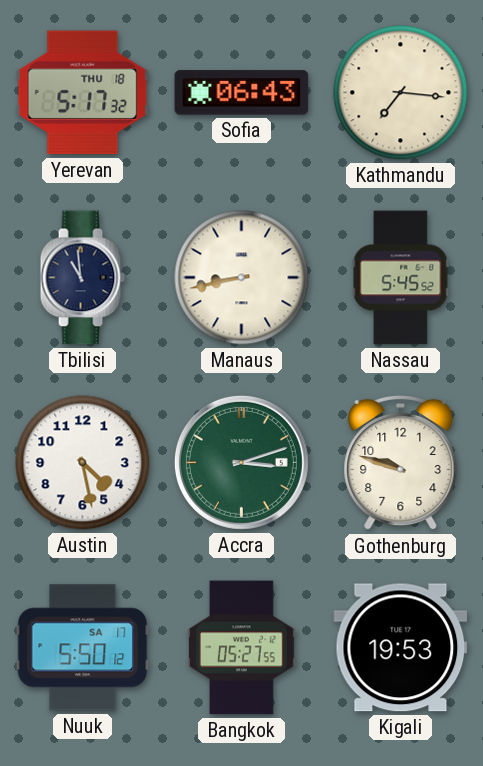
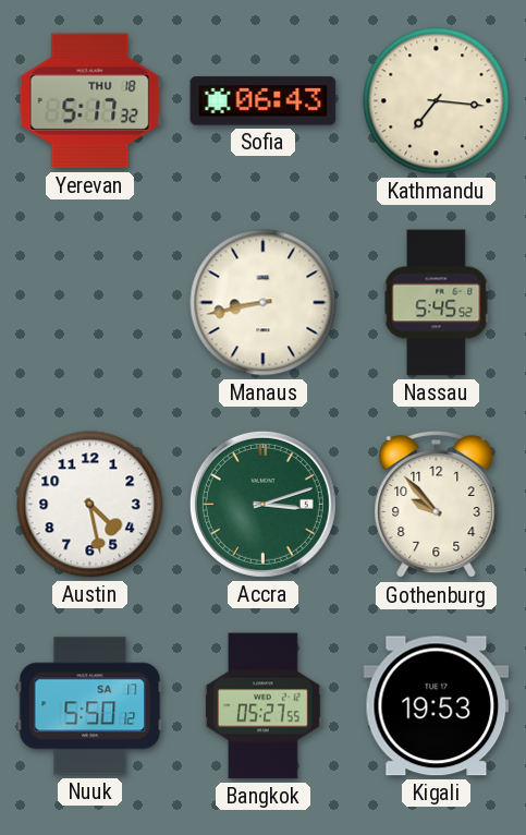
Tbilisi: 10:59 -> none
Gothenburg: 9:48 -> 9:53
